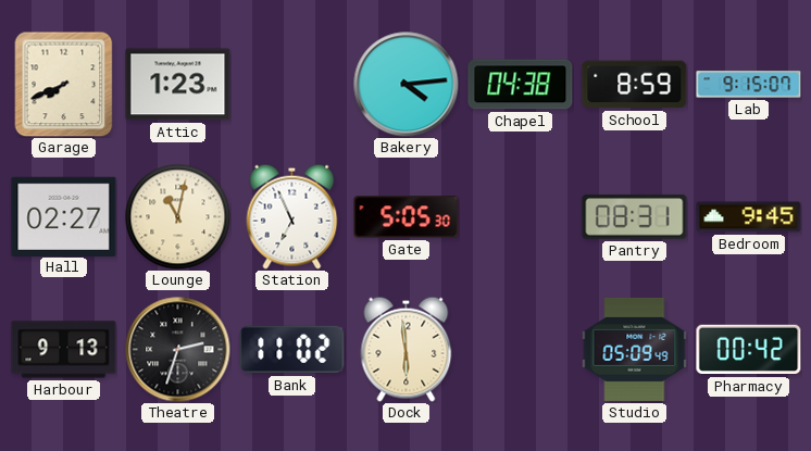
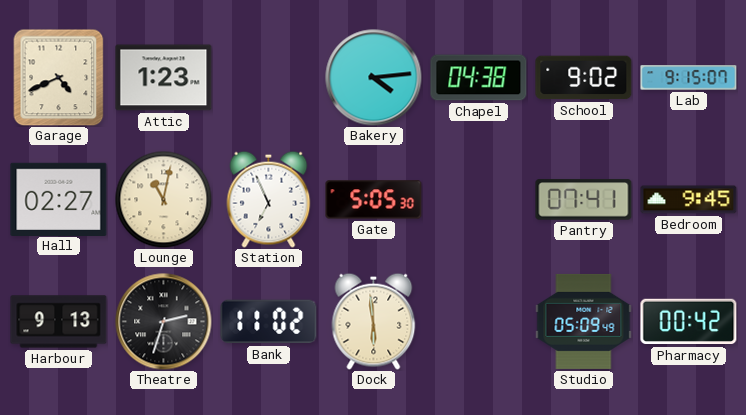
Garage: 7:41 -> 4:41
School: 8:59 -> 9:02
Pantry: 08:31 -> 07:41
